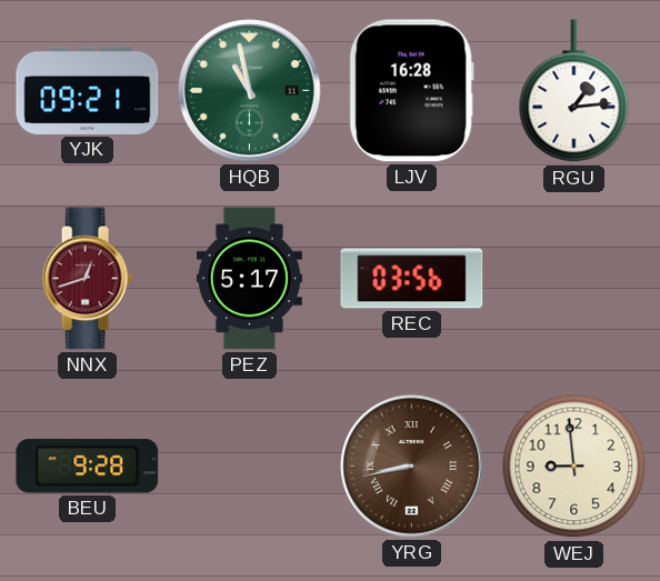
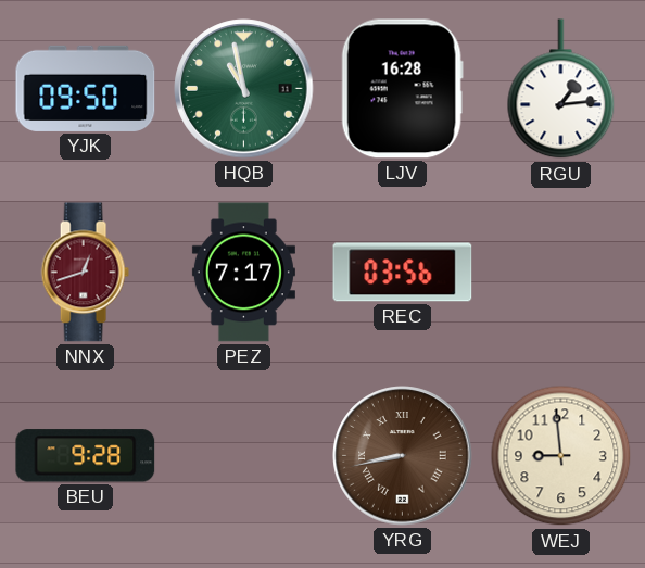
YJK: 09:21 -> 09:50
PEZ: 5:17 -> 7:17
